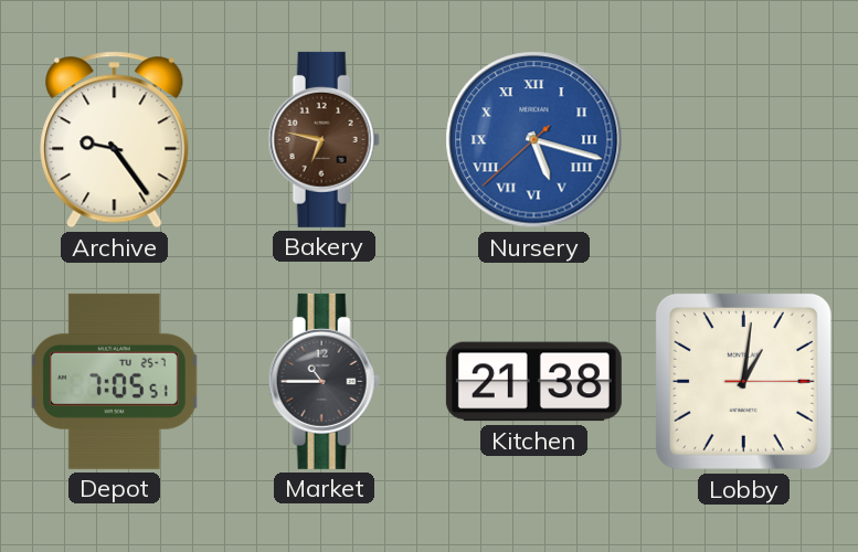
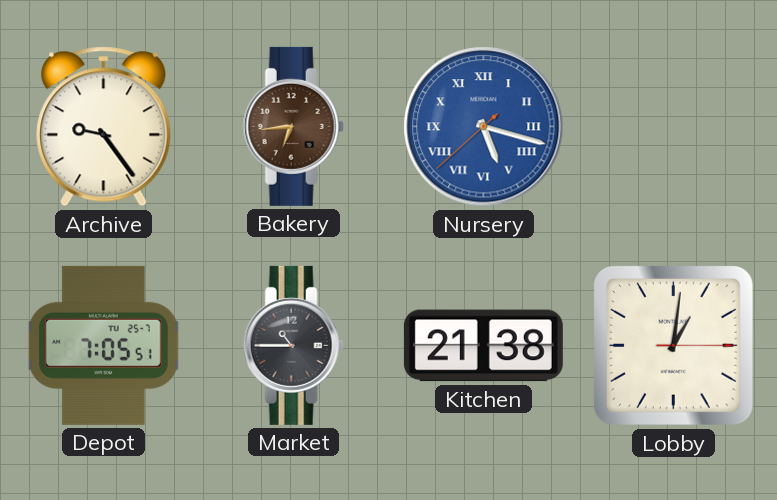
Bakery: 6:47 -> 6:44
